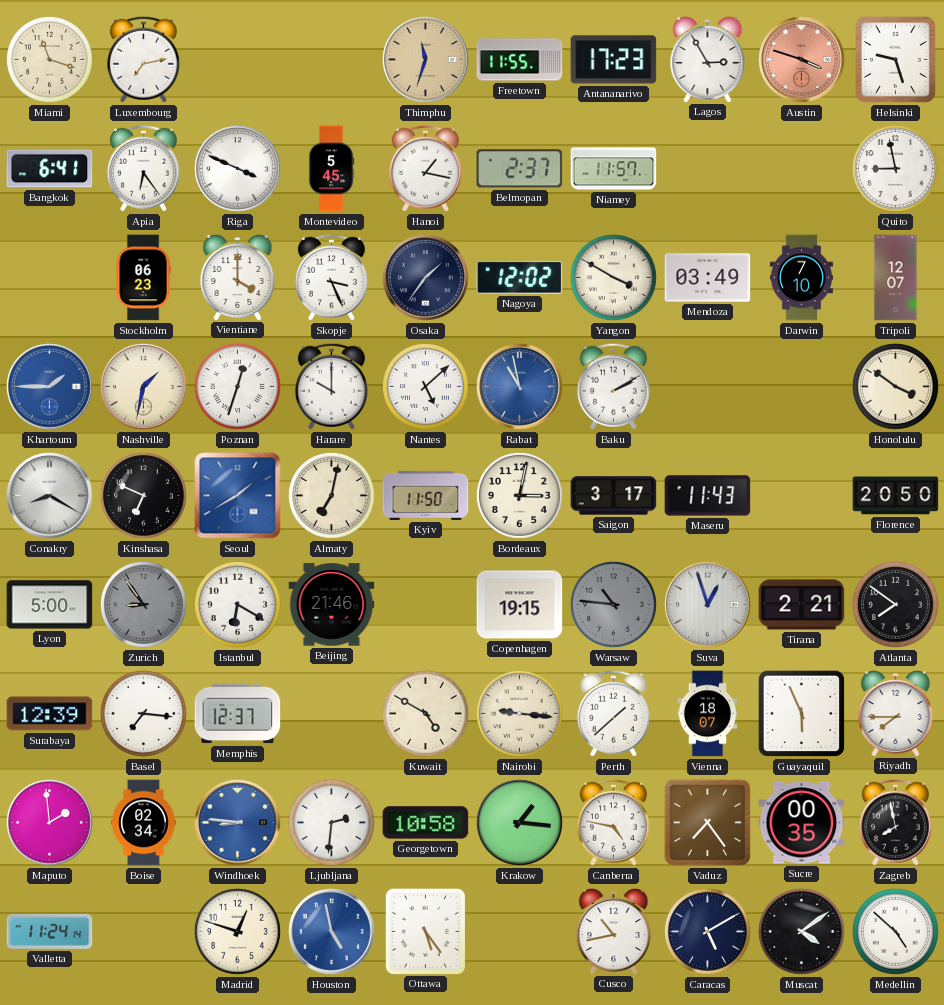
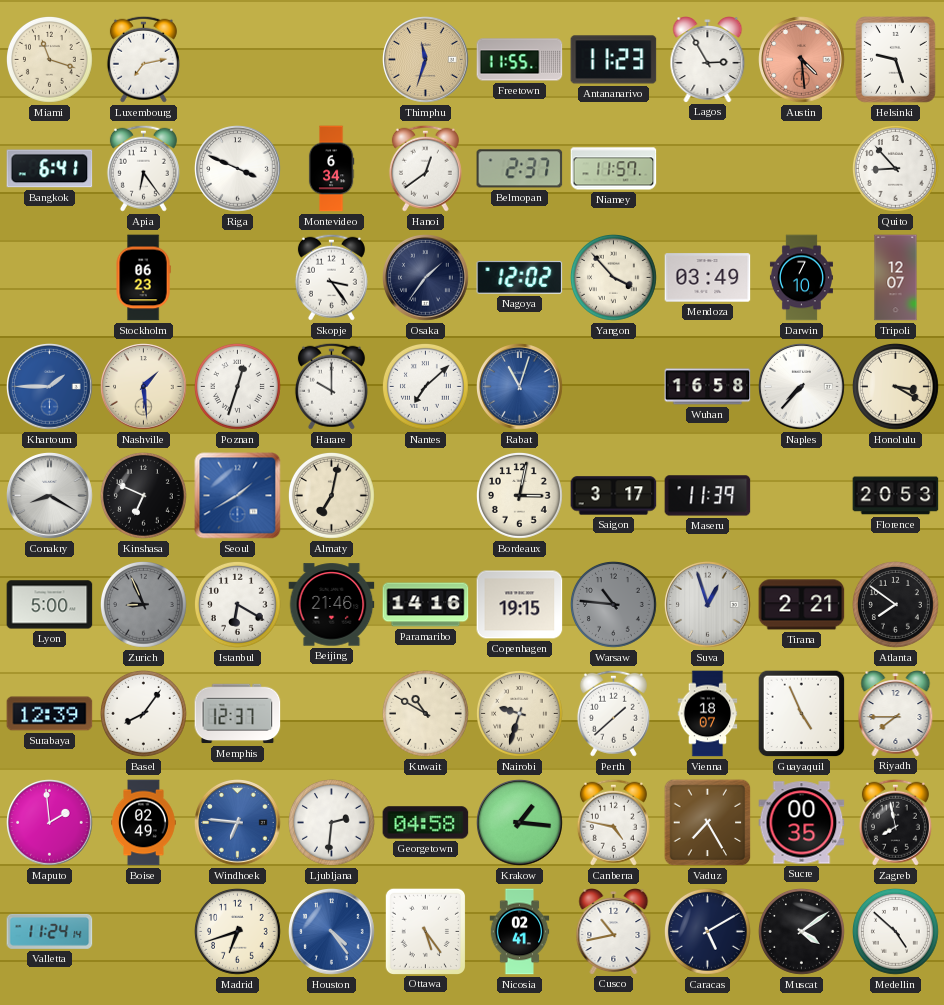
Antananarivo: 17:23 -> 11:23
Austin: 3:48 -> 4:29
Montevideo: 5:45 -> 6:34
Hanoi: 1:17 -> 12:39
Quito: 8:58 -> 8:53
Vientiane: 4:00 -> none
Skopje: 3:26 -> 3:24
Yangon: 3:50 -> 3:53
Nashville: 1:32 -> 1:29
Nantes: 5:08 -> 7:08
Rabat: 10:58 -> 11:03
Baku: 2:10 -> none
Wuhan: none -> 16:58
Naples: none -> 7:37
Honolulu: 3:51 -> 3:20
Kyiv: 11:50 -> none
Maseru: 11:43 -> 11:39
Florence: 20:50 -> 20:53
Zurich: 8:54 -> 8:56
Paramaribo: none -> 14:16
Basel: 7:16 -> 8:06
Kuwait: 4:50 -> 10:50
Nairobi: 9:16 -> 9:33
Guayaquil: 5:56 -> 4:56
Boise: 02:34 -> 02:49
Windhoek: 8:46 -> 6:46
Georgetown: 10:58 -> 04:58
Vaduz: 7:24 -> 7:25
Madrid: 12:48 -> 6:42
Houston: 4:58 -> 4:24
Nicosia: none -> 02:41
